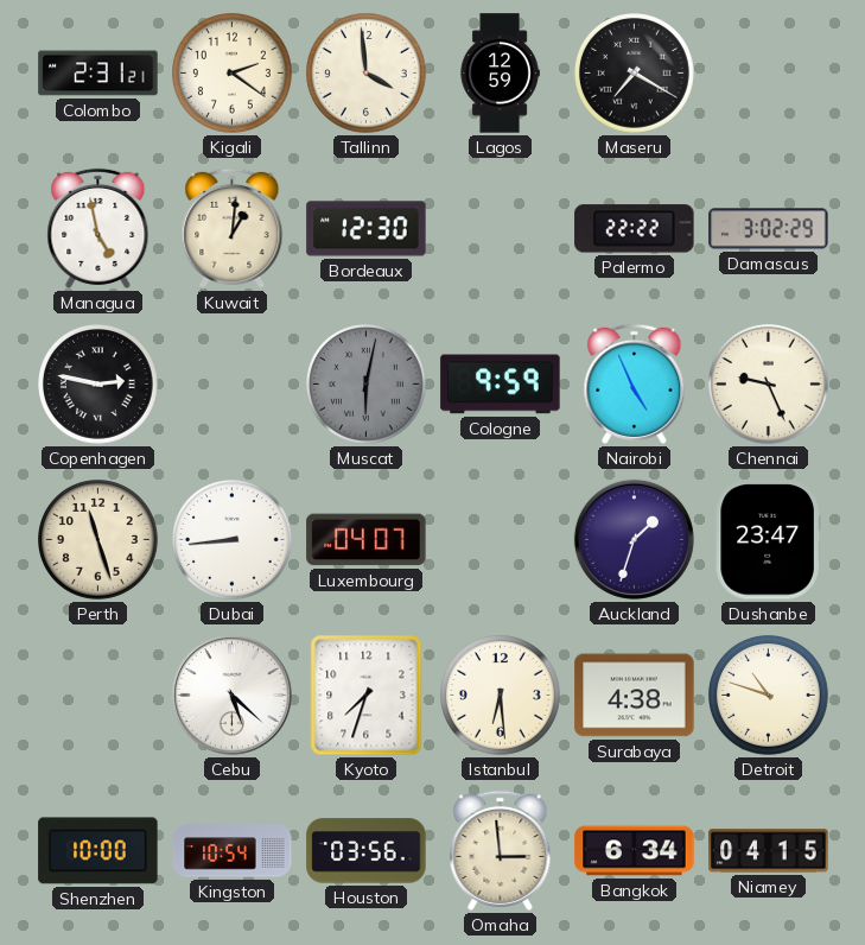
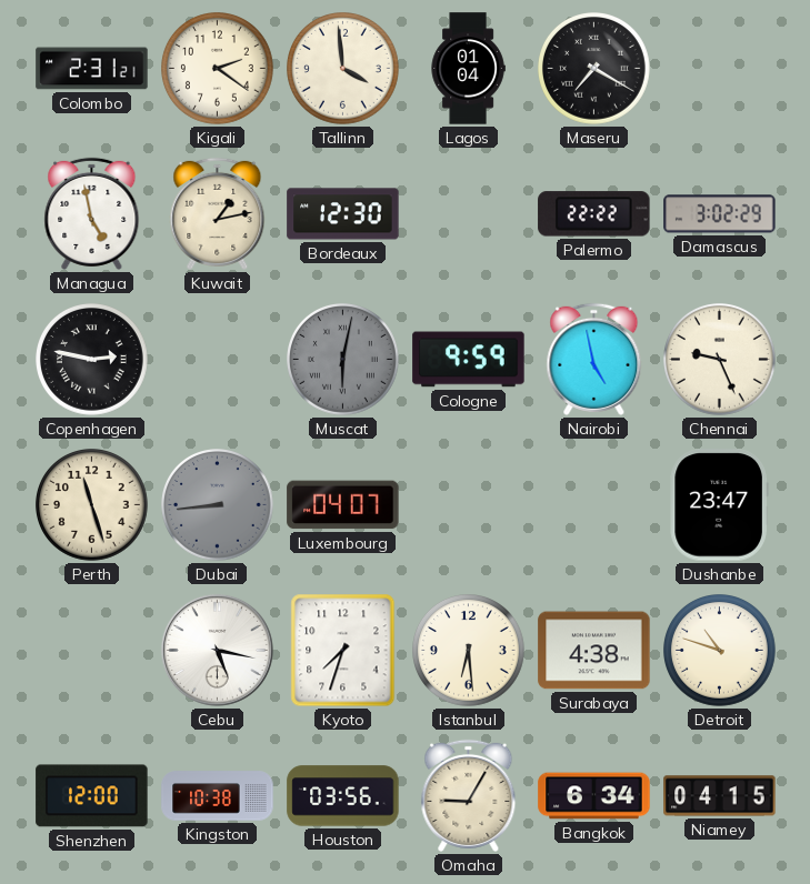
Lagos: 12:59 -> 01:04
Kuwait: 1:01 -> 1:13
Nairobi: 4:56 -> 4:58
Dubai dial: white -> grey
Auckland: 1:33 -> none
Cebu: 5:22 -> 5:17
Shenzhen: 10:00 -> 12:00
Kingston: 10:54 -> 10:38
Omaha: 2:59 -> 9:05
